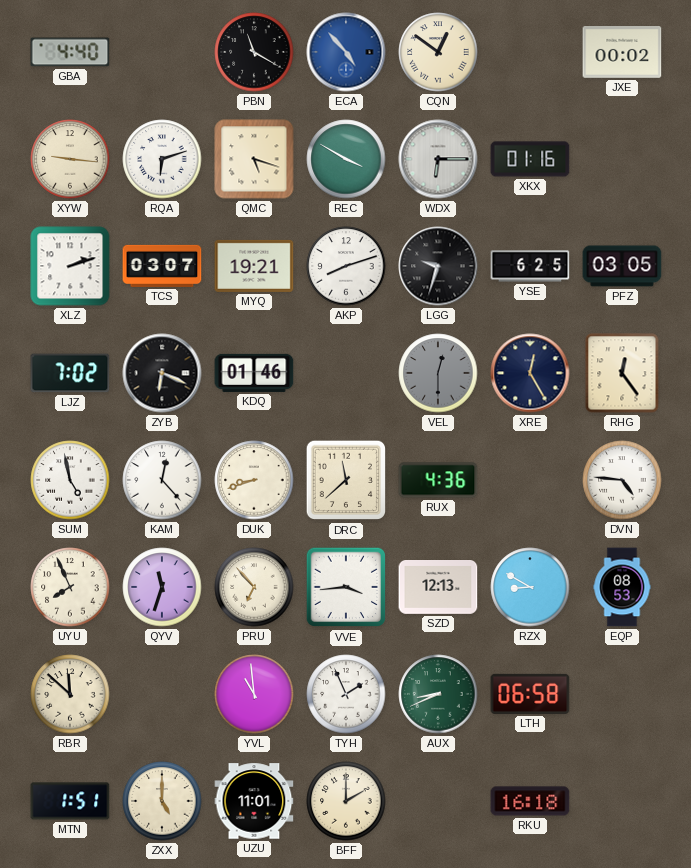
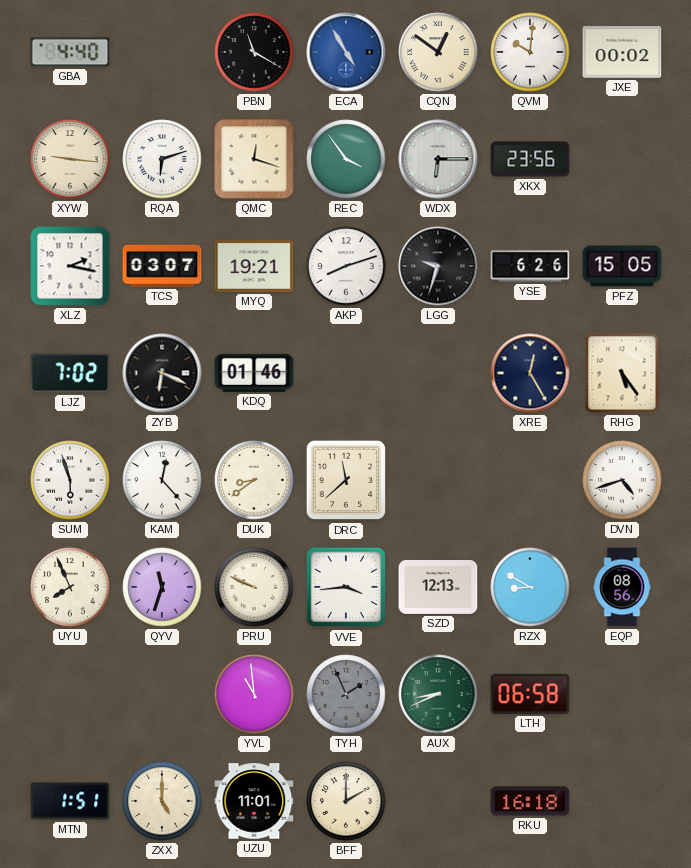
ECA: 4:53 -> 4:55
QVM: none -> 10:01
QMC: 5:18 -> 12:18
REC: 3:50 -> 3:54
XKX: 01:16 -> 23:56
XLZ: 2:12 -> 2:17
YSE: 6:25 -> 6:26
PFZ: 03:05 -> 15:05
VEL: 12:30 -> none
RHG: 12:24 -> 5:24
SUM: 4:58 -> 5:57
DUK: 8:42 -> 8:39
RUX: 4:36 -> none
DVN: 4:46 -> 4:42
PRU: 6:53 -> 9:49
EQP: 08:53 -> 08:56
RBR: 11:52 -> none
TYH dial: white -> grey
